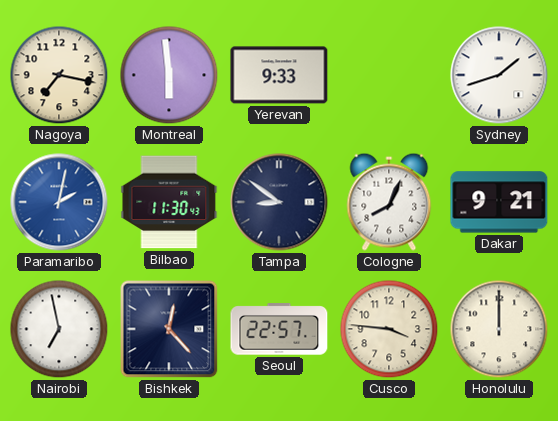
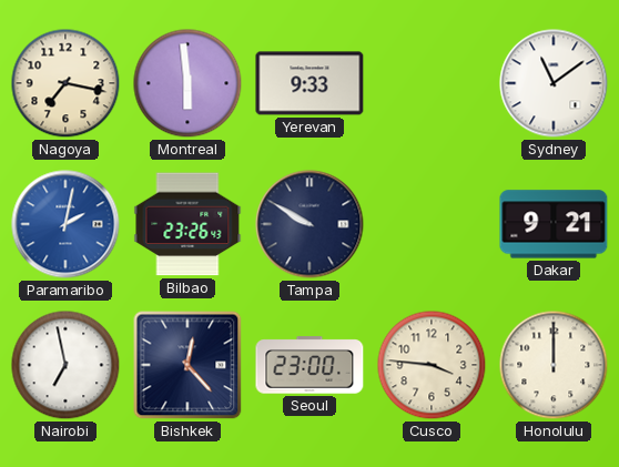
Sydney: 1:42 -> 11:09
Bilbao: 11:30 -> 23:26
Tampa: 8:51 -> 9:50
Cologne: 8:04 -> none
Seoul: 22:57 -> 23:00
